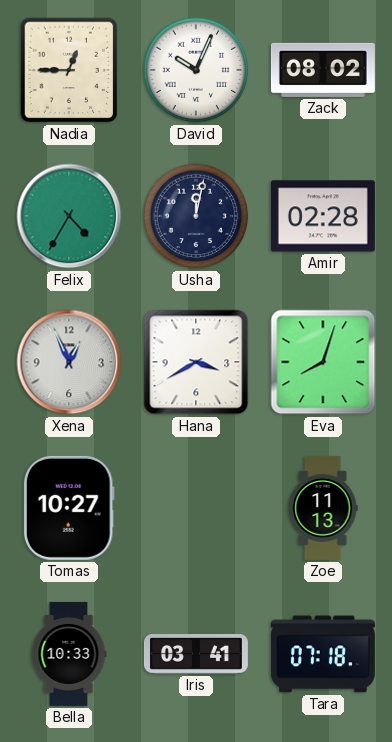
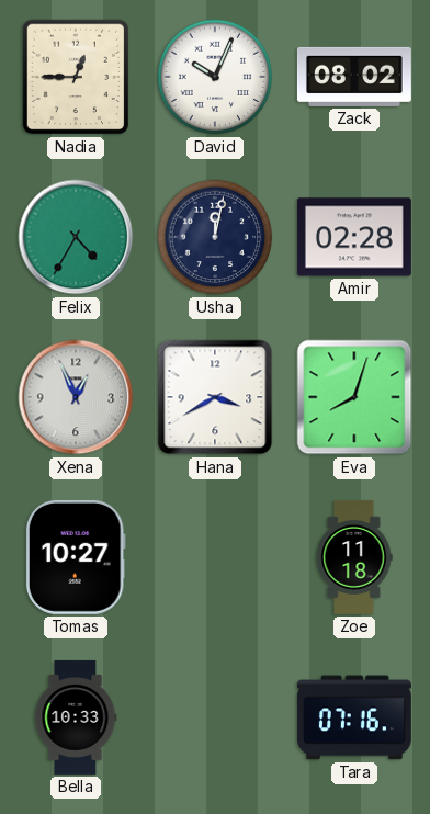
Zoe: 11:13 -> 11:18
Iris: 03:41 -> none
Tara: 07:18 -> 07:16
